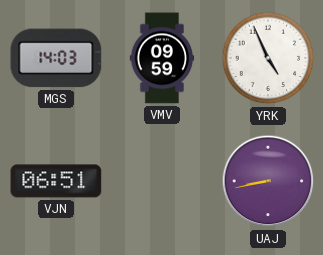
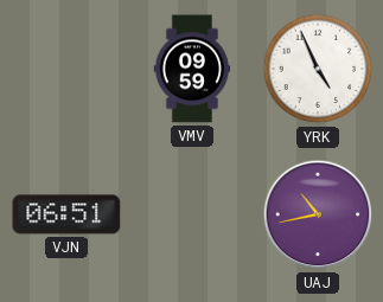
MGS: 14:03 -> none
UAJ: 8:43 -> 10:43
